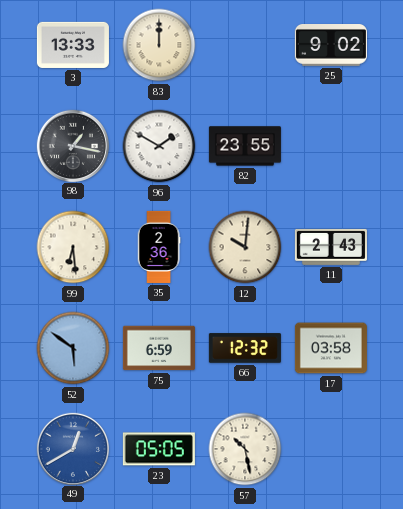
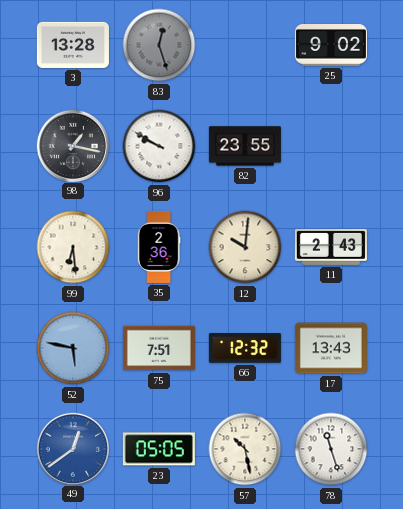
3: 13:33 -> 13:28
83: 12:00 -> 12:27
83 dial: cream -> grey
96: 1:50 -> 9:50
52: 5:51 -> 5:47
75: 6:59 -> 7:51
17: 03:58 -> 13:43
49: 12:40 -> 12:39
78: none -> 11:27
